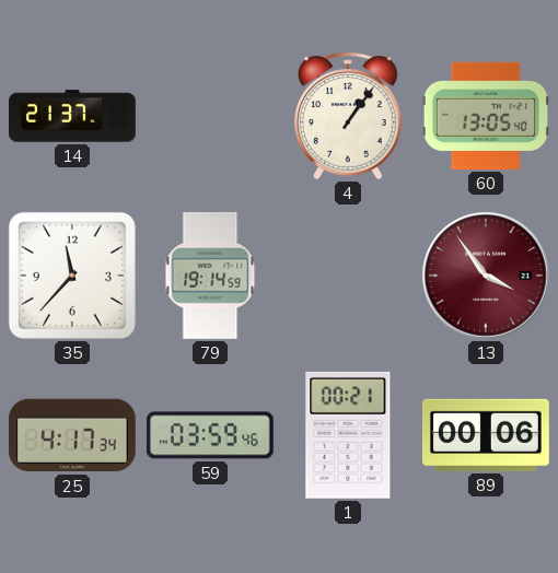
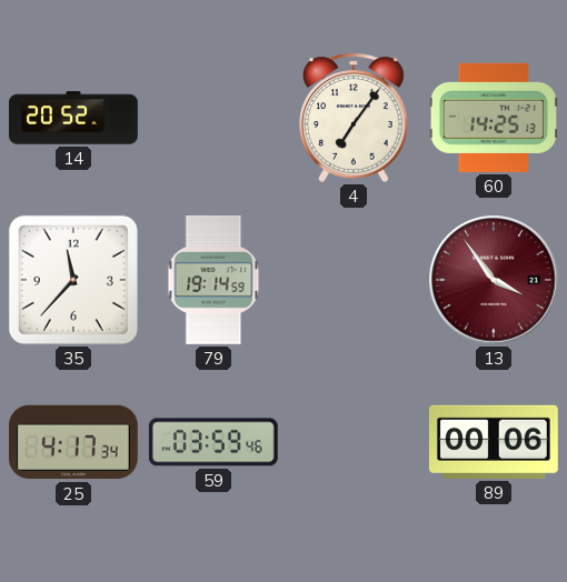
14: 21:37 -> 20:52
4: 1:06 -> 7:06
60: 13:05 -> 14:25
1: 00:21 -> none
